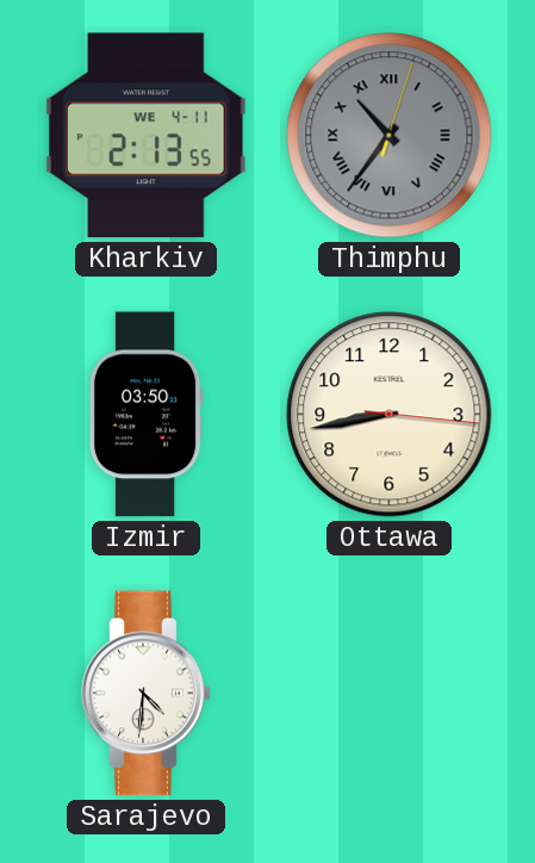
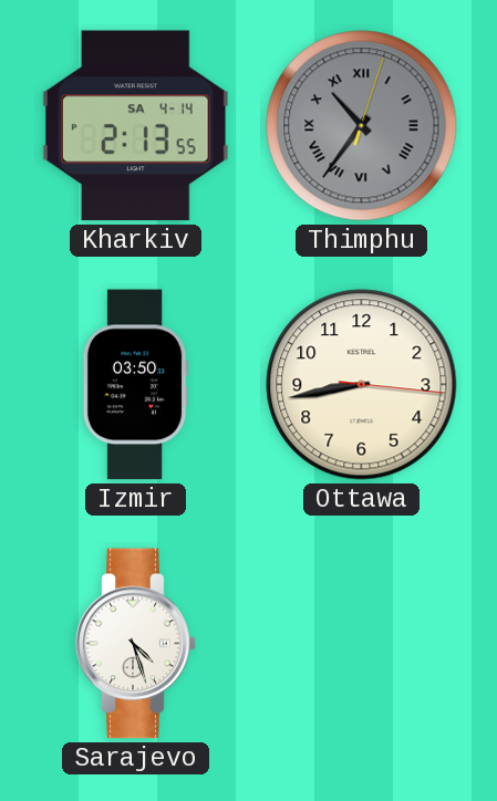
Kharkiv date: WE 4-11 -> SA 4-14
Sarajevo: 4:31 -> 4:27
